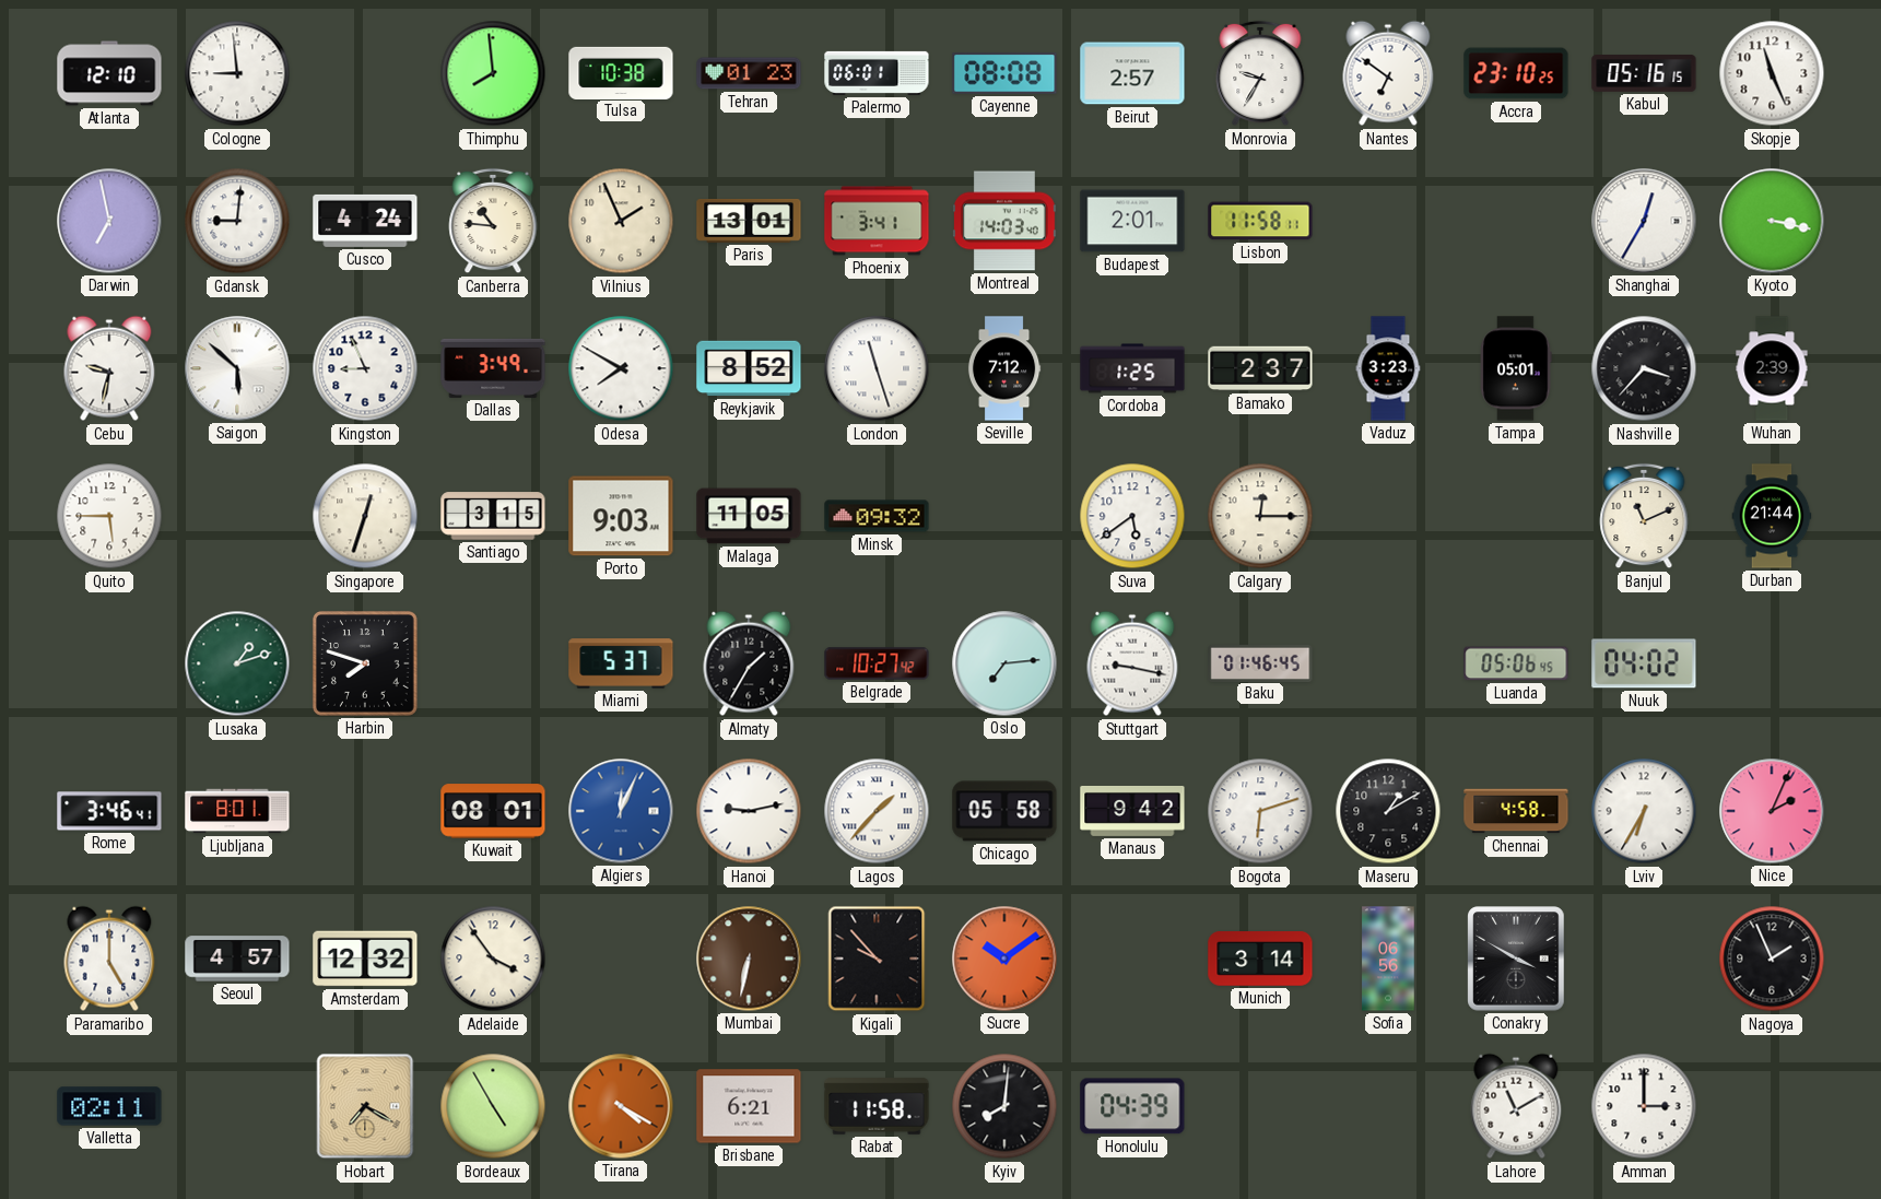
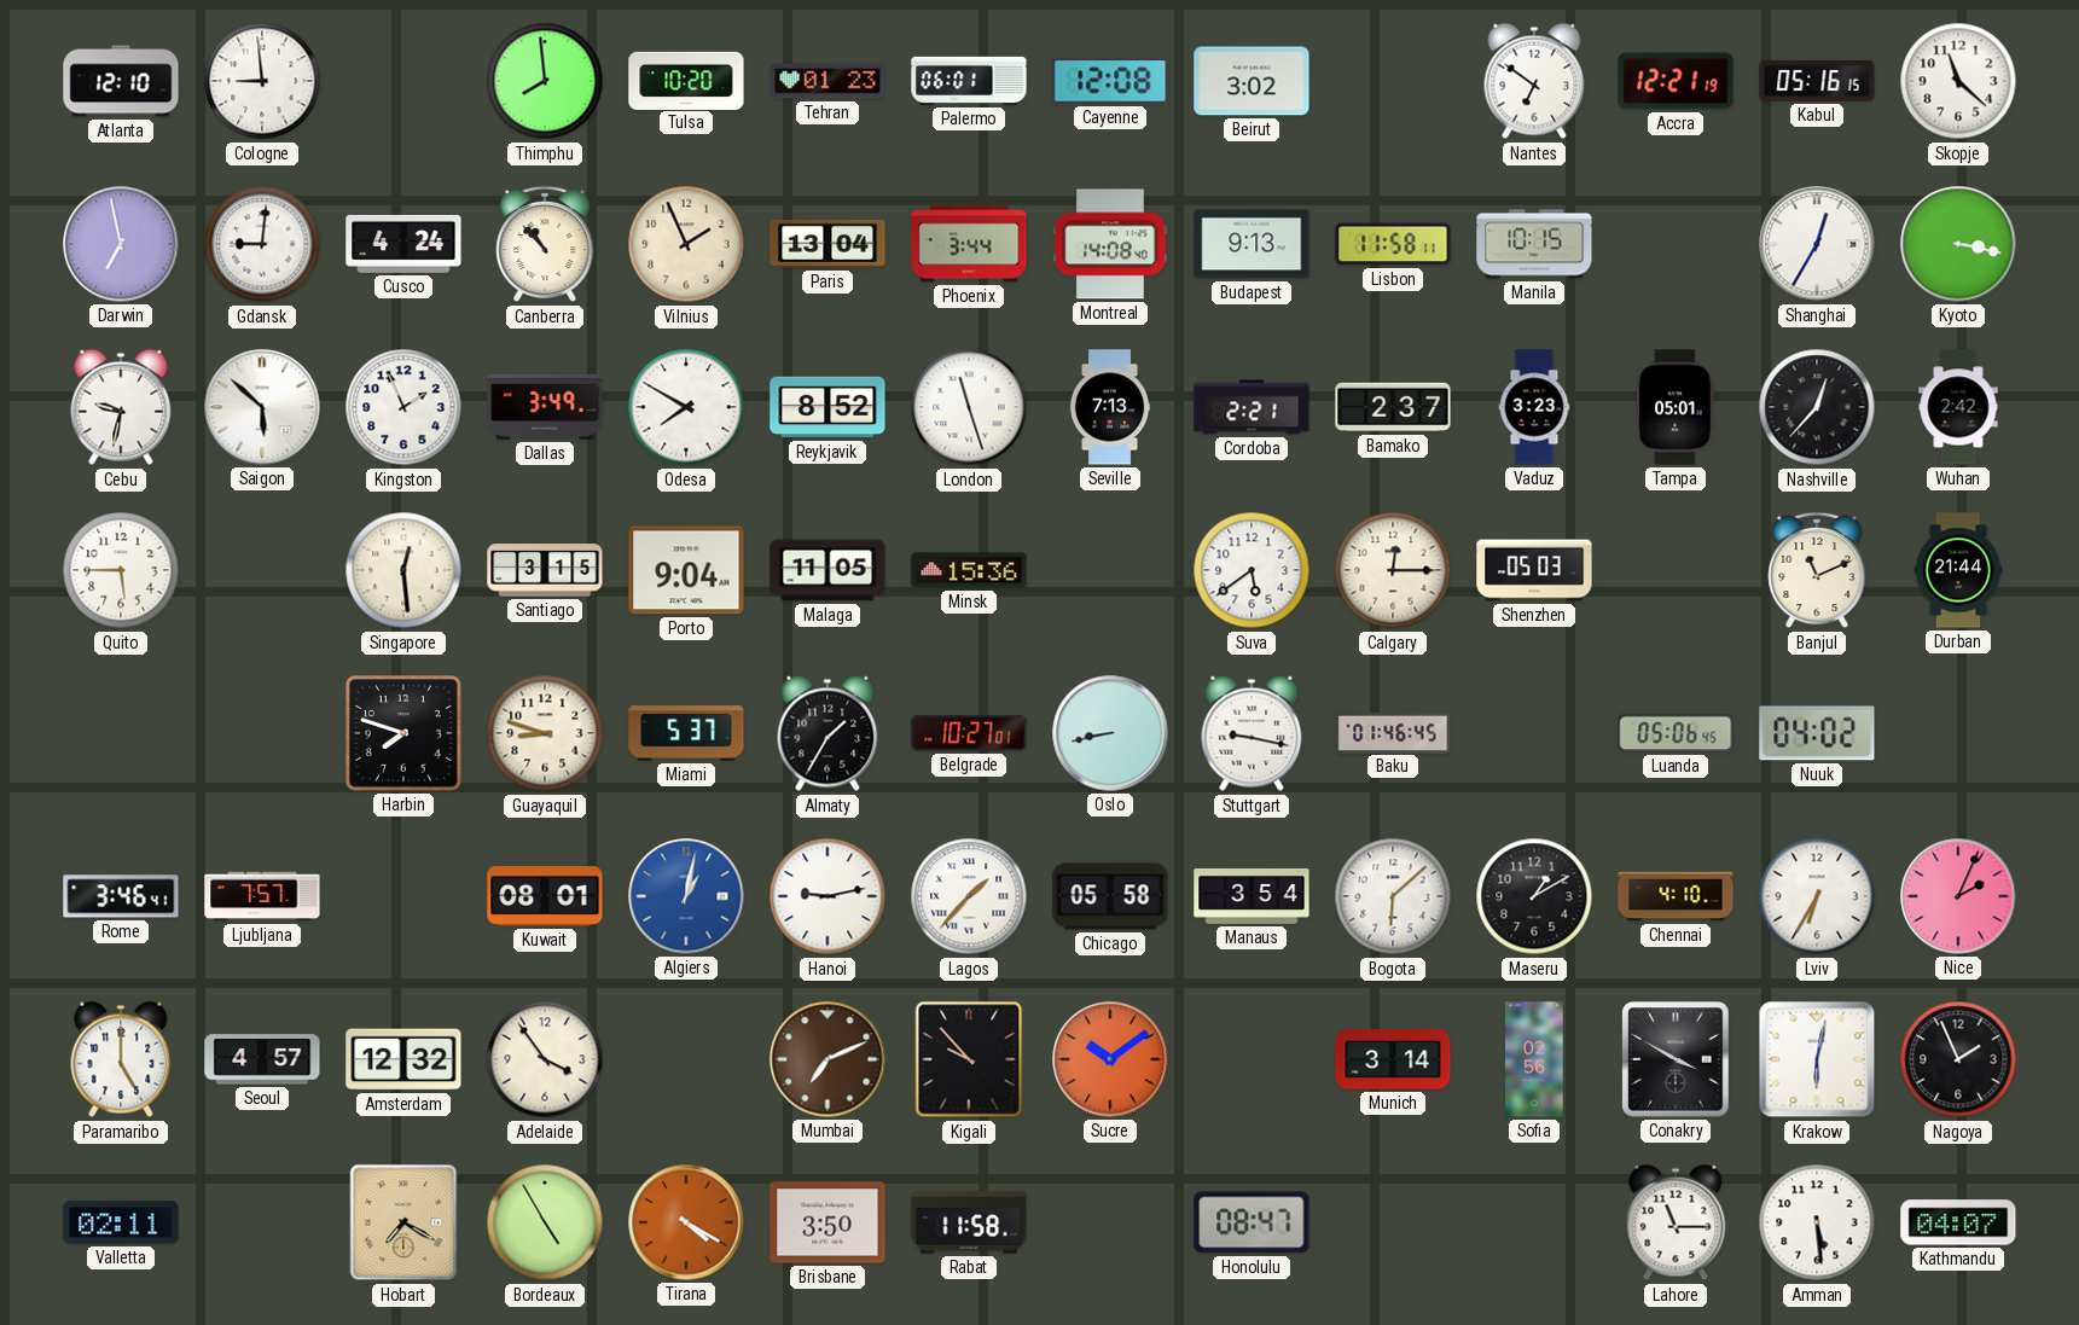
Tulsa: 10:38 -> 10:20
Cayenne: 08:08 -> 12:08
Beirut: 2:57 -> 3:02
Monrovia: 9:35 -> none
Accra: 23:10 -> 12:21
Skopje: 11:26 -> 11:22
Canberra: 10:46 -> 10:53
Paris: 13:01 -> 13:04
Phoenix: 3:41 -> 3:44
Montreal: 14:03 -> 14:08
Budapest: 2:01 -> 9:13
Manila: none -> 10:15
Kingston: 8:56 -> 1:56
Seville: 7:12 -> 7:13
Cordoba: 1:25 -> 2:21
Nashville: 3:37 -> 12:37
Wuhan: 2:39 -> 2:42
Singapore: 12:33 -> 12:29
Porto: 9:03 -> 9:04
Minsk: 09:32 -> 15:36
Shenzhen: none -> 05:03
Lusaka: 1:12 -> none
Guayaquil: none -> 8:48
Belgrade: 10:27:42 -> 10:27:01
Oslo: 7:14 -> 8:43
Ljubljana: 8:01 -> 7:57
Algiers: 12:04 -> 1:02
Manaus: 9:42 -> 3:54
Bogota: 6:12 -> 6:08
Chennai: 4:58 -> 4:10
Mumbai: 6:32 -> 7:11
Sofia: 06:56 -> 02:56
Krakow: none -> 6:02
Brisbane: 6:21 -> 3:50
Kyiv: 8:01 -> none
Honolulu: 04:39 -> 08:47
Lahore: 11:10 -> 11:15
Amman: 3:00 -> 5:29
Kathmandu: none -> 04:07
